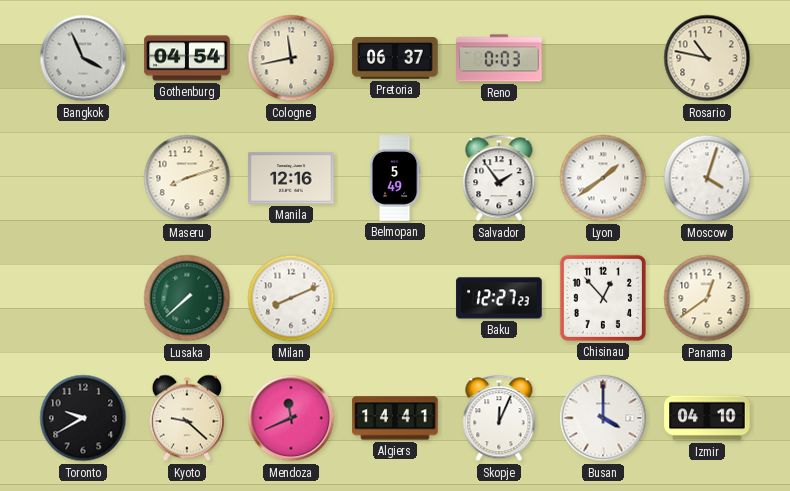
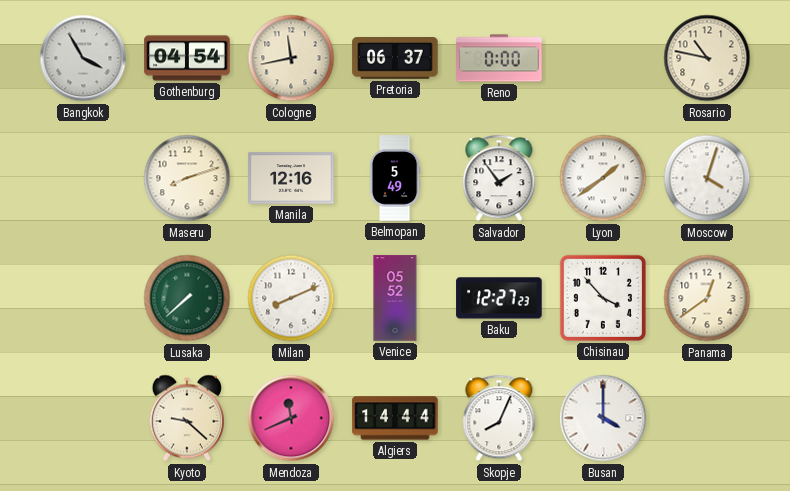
Bangkok: 3:56 -> 3:55
Reno: 0:03 -> 0:00
Venice: none -> 05:52
Chisinau: 12:53 -> 3:53
Toronto: 9:40 -> none
Algiers: 14:41 -> 14:44
Skopje: 12:04 -> 8:04
Izmir: 04:10 -> none
